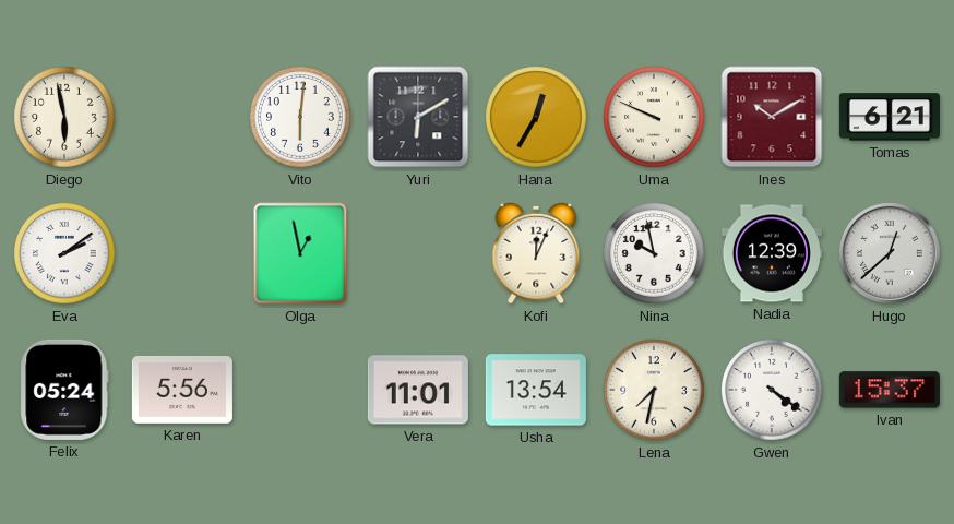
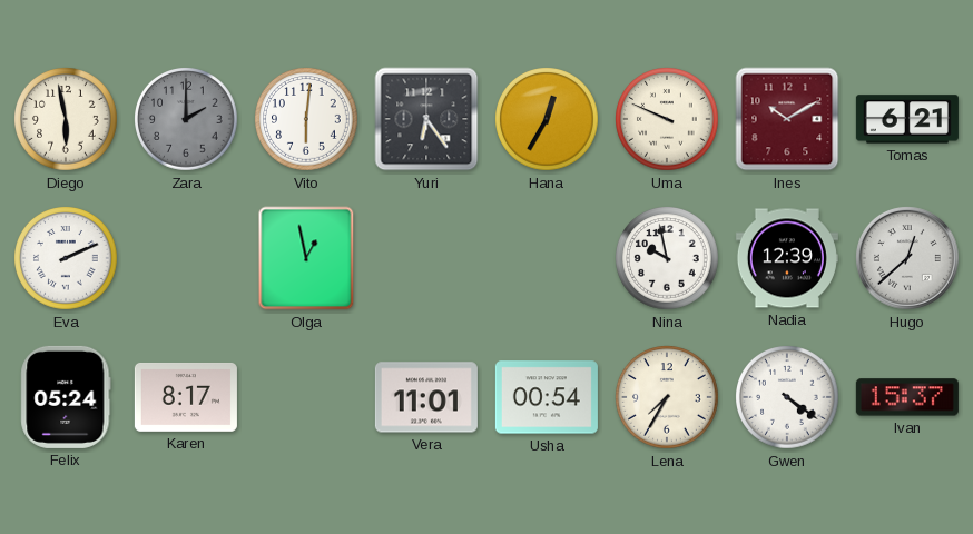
Zara: none -> 2:00
Yuri: 6:10 -> 6:24
Eva: 2:09 -> 2:11
Kofi: 12:04 -> none
Karen: 5:56 -> 8:17
Usha: 13:54 -> 00:54
Lena: 7:32 -> 7:35
